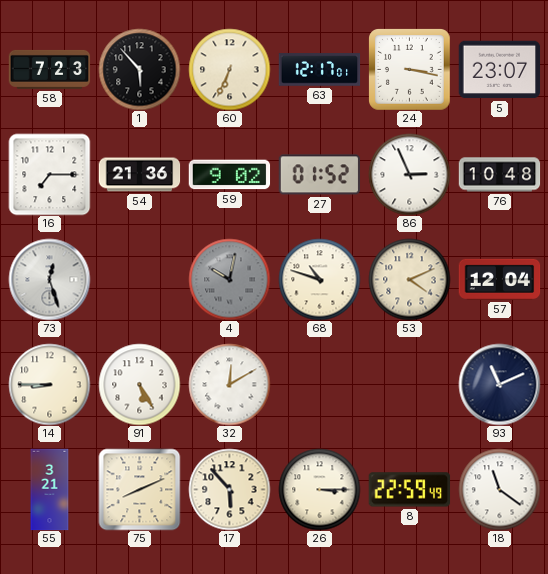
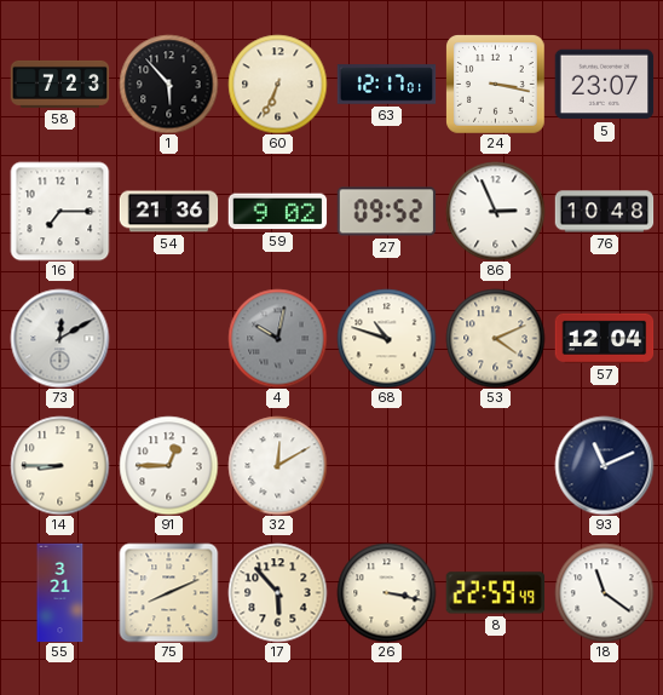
27: 01:52 -> 09:52
73: 12:27 -> 12:10
91: 5:25 -> 12:45
26: 3:15 -> 3:17
